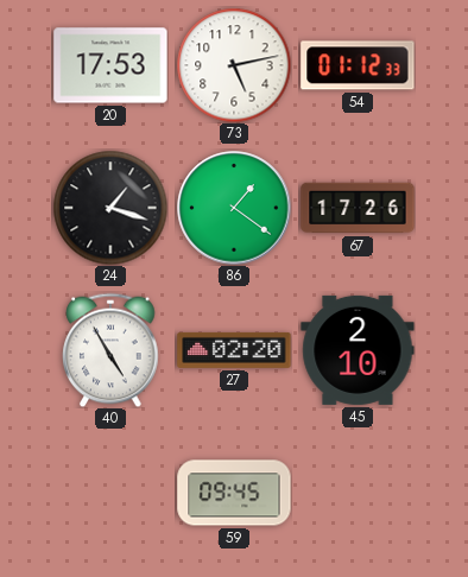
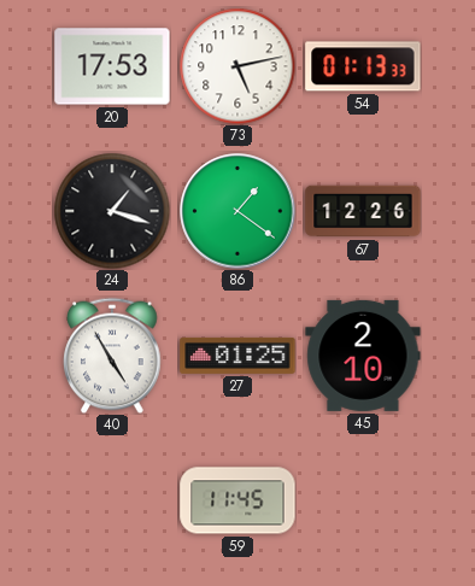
54: 01:12 -> 01:13
67: 17:26 -> 12:26
27: 02:20 -> 01:25
59: 09:45 -> 11:45
